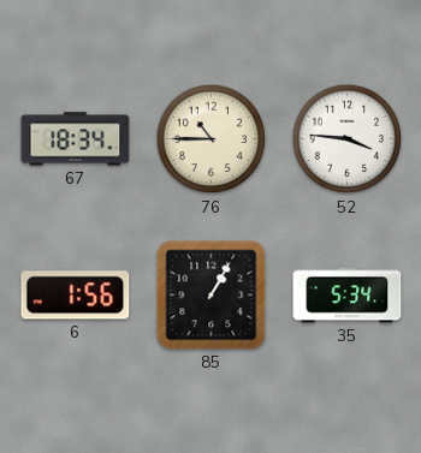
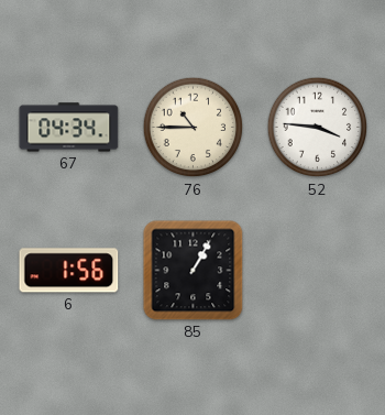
67: 18:34 -> 04:34
35: 5:34 -> none
